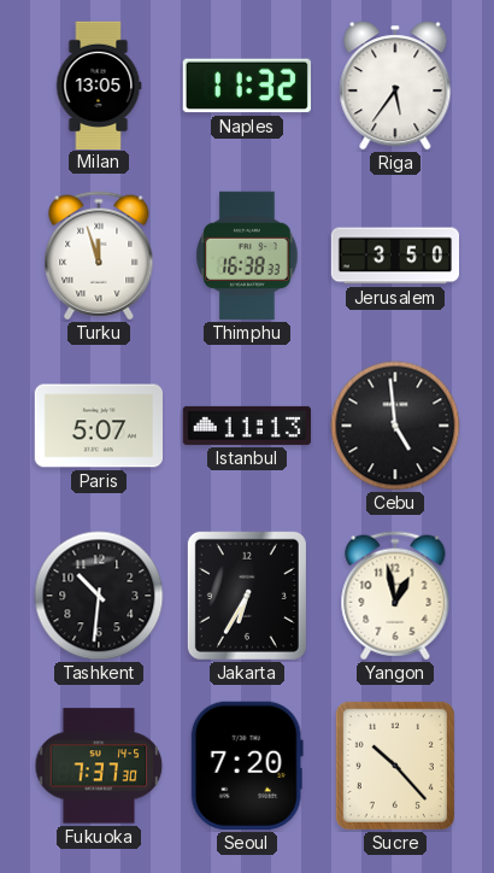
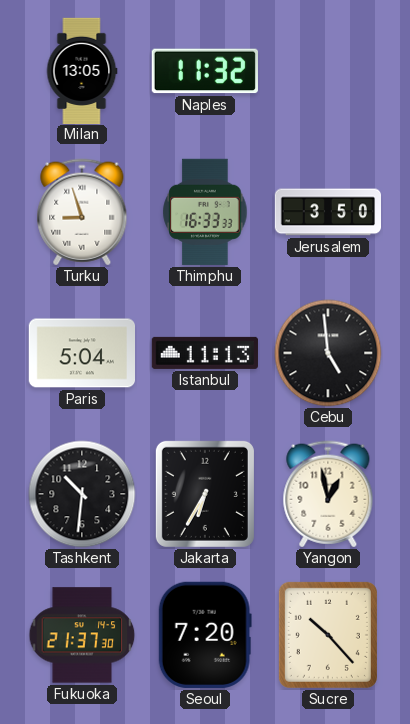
Riga: 5:36 -> none
Turku: 11:57 -> 8:57
Thimphu: 16:38 -> 16:33
Paris: 5:07 -> 5:04
Fukuoka: 7:37 -> 21:37
